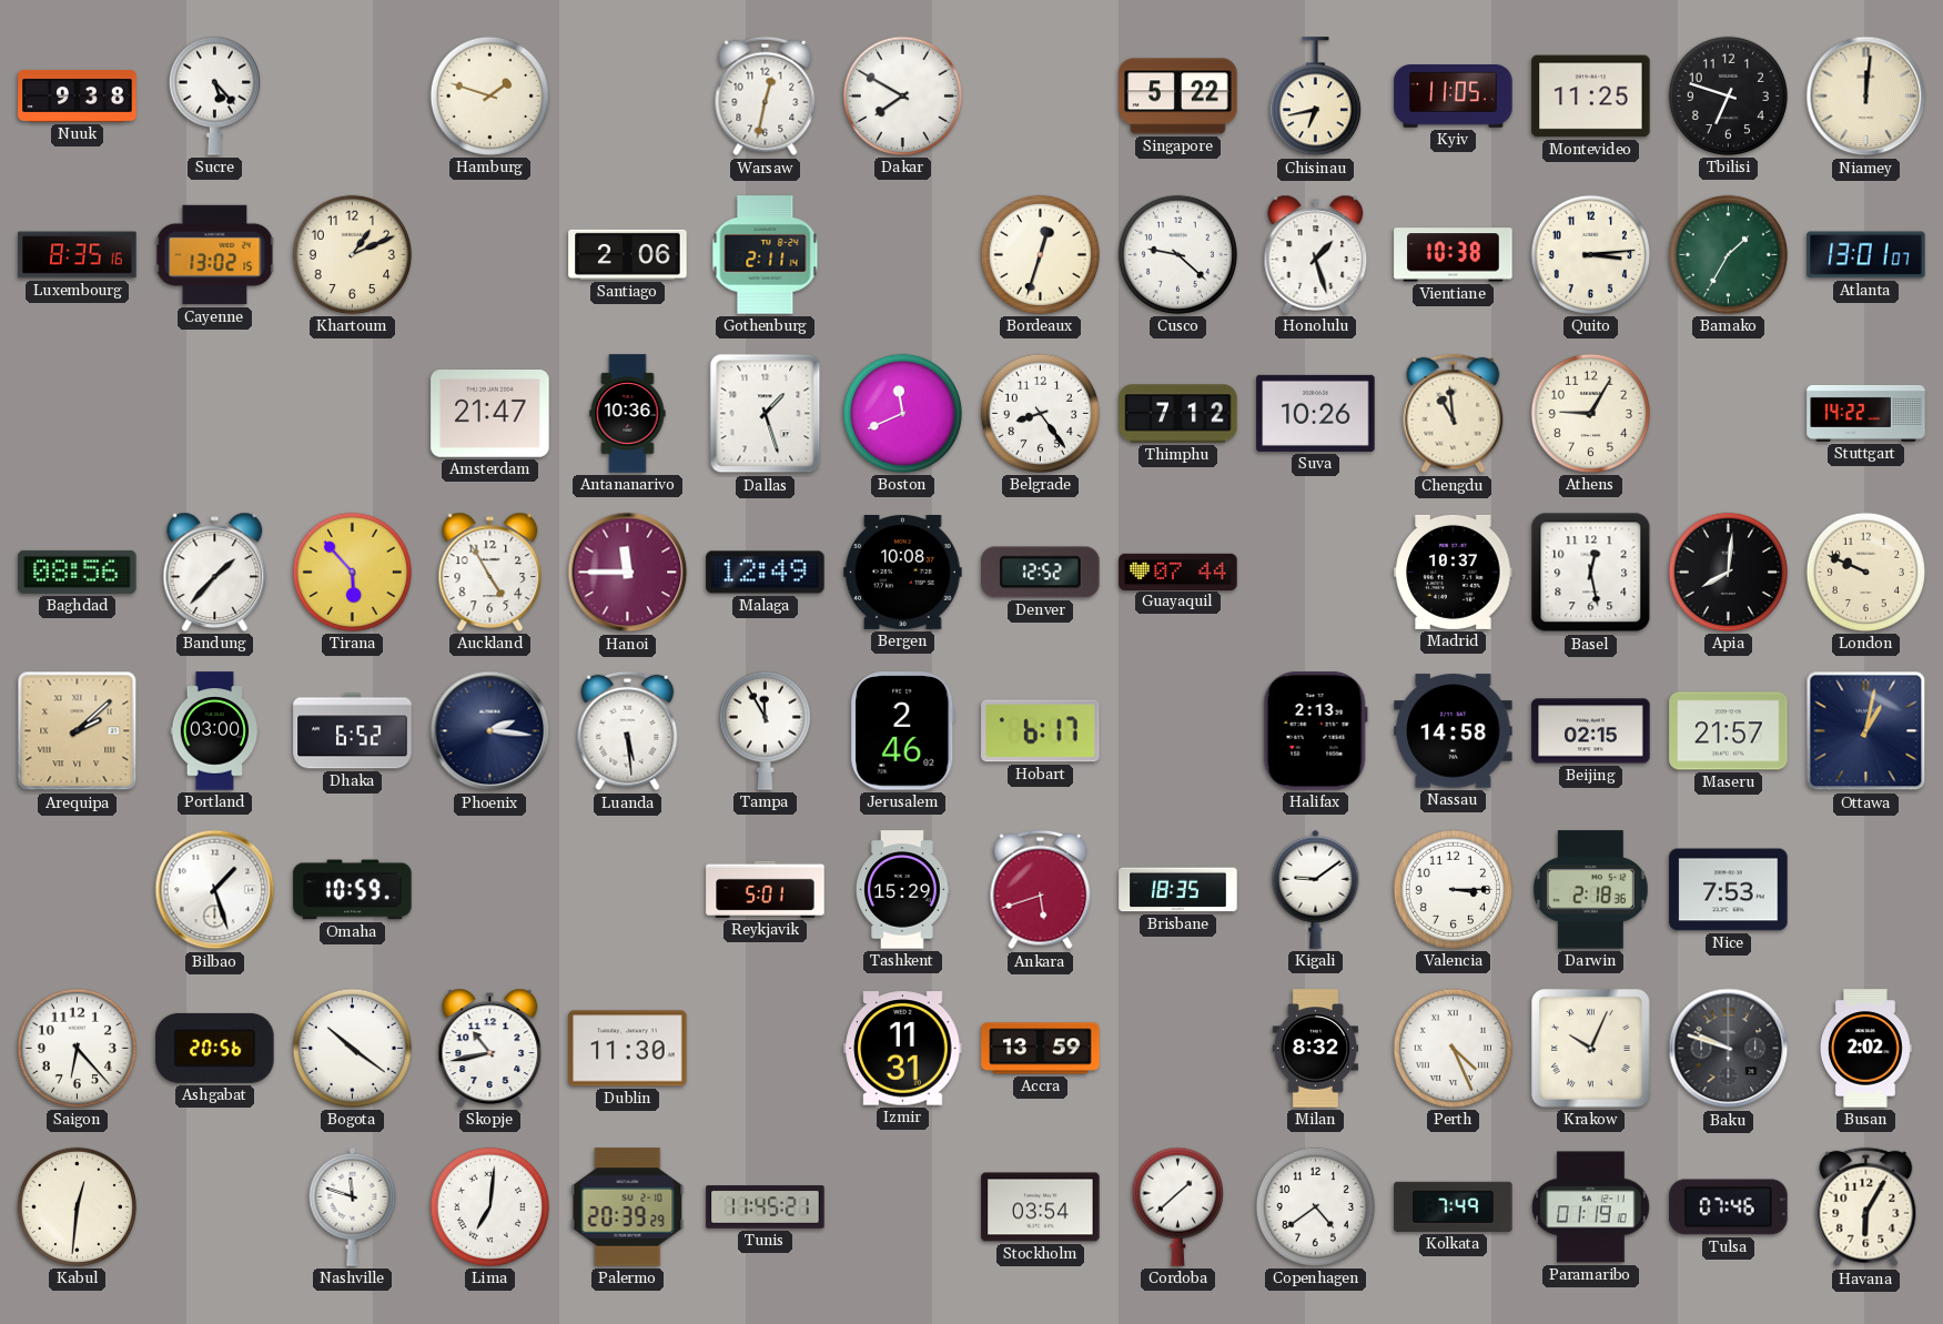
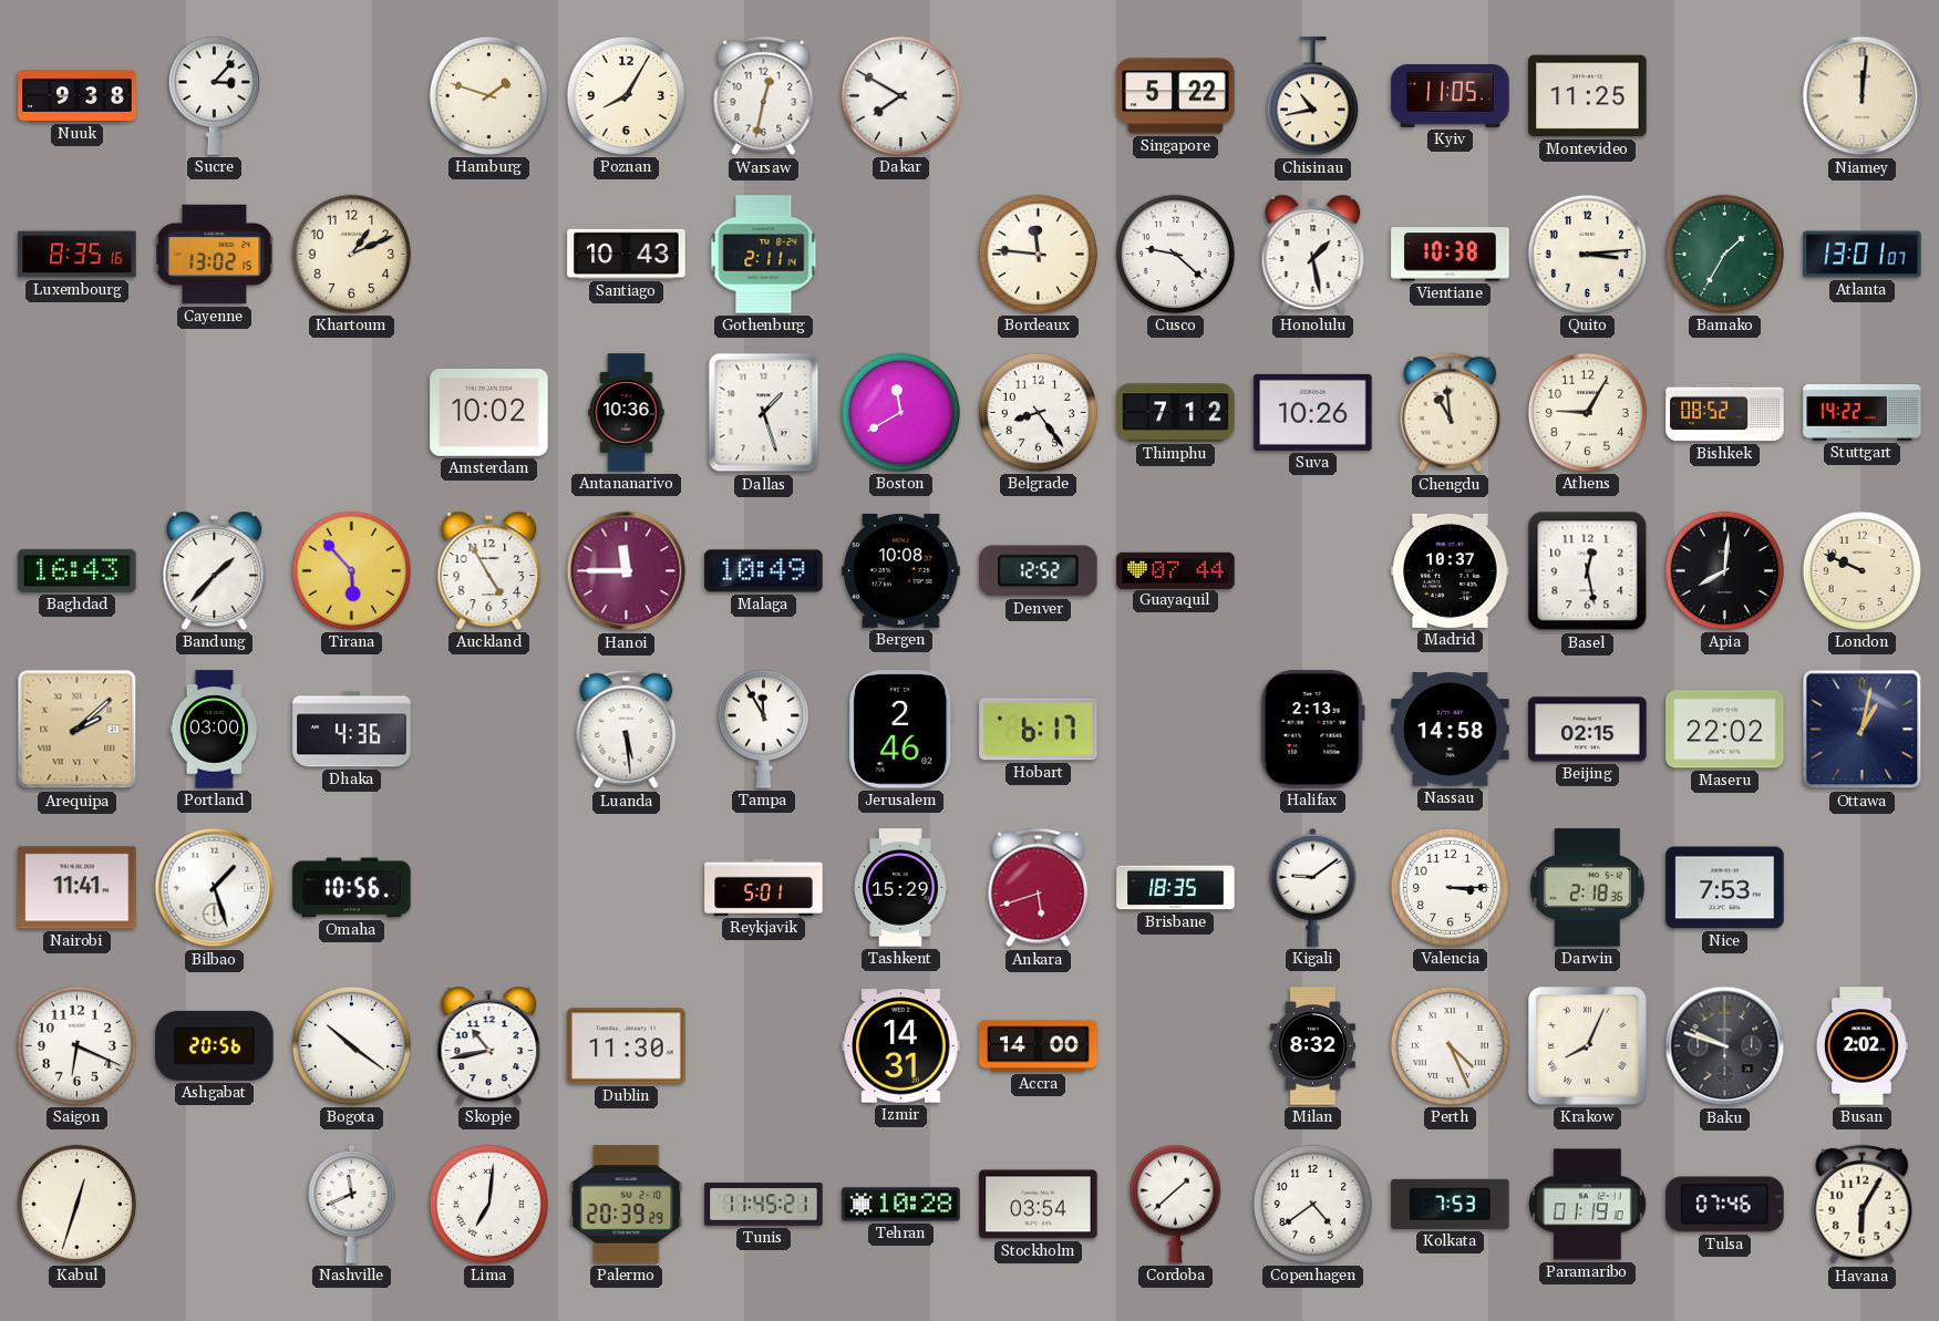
Sucre: 5:23 -> 3:07
Poznan: none -> 8:05
Chisinau: 6:43 -> 10:43
Tbilisi: 6:48 -> none
Santiago: 2:06 -> 10:43
Bordeaux: 12:33 -> 11:46
Honolulu: 1:27 -> 1:28
Amsterdam: 21:47 -> 10:02
Boston: 11:41 -> 11:40
Bishkek: none -> 08:52
Baghdad: 08:56 -> 16:43
Malaga: 12:49 -> 10:49
Dhaka: 6:52 -> 4:36
Phoenix: 2:16 -> none
Maseru: 21:57 -> 22:02
Nairobi: none -> 11:41
Omaha: 10:59 -> 10:56
Saigon: 6:23 -> 6:19
Izmir: 11:31 -> 14:31
Accra: 13:59 -> 14:00
Krakow: 10:04 -> 8:04
Kabul: 12:31 -> 12:33
Nashville: 11:48 -> 11:41
Tehran: none -> 10:28
Kolkata: 7:49 -> 7:53
